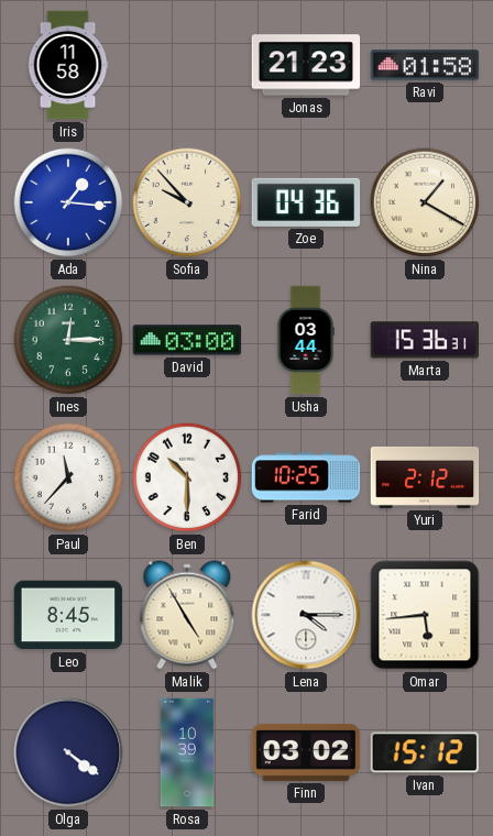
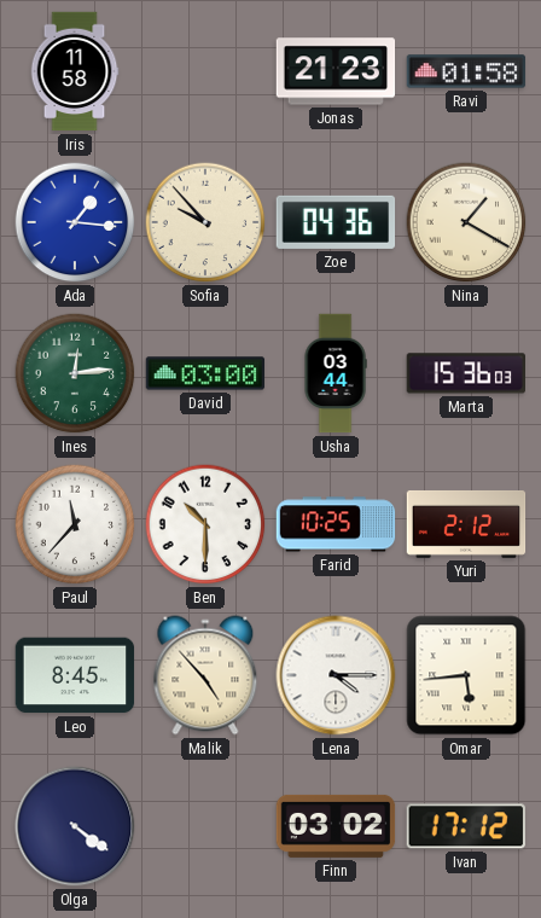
Ines: 12:15 -> 12:14
Marta: 15:36:31 -> 15:36:03
Malik: 4:55 -> 4:53
Rosa: 10:39 -> none
Ivan: 15:12 -> 17:12
